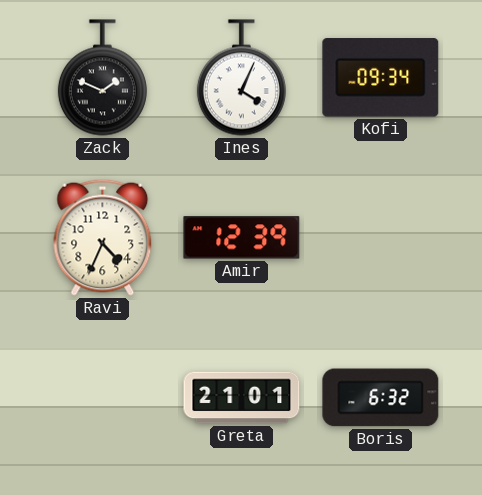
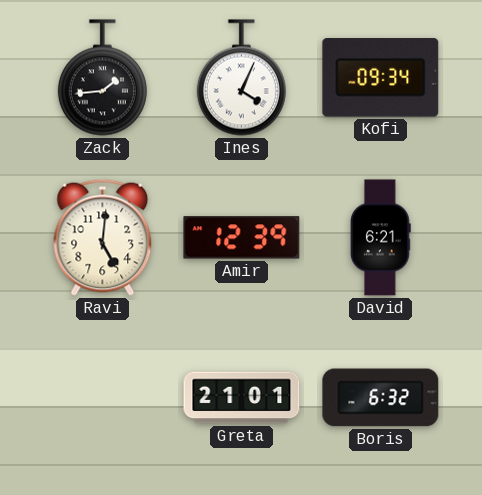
Zack: 1:49 -> 1:44
Ravi: 4:34 -> 5:01
David: none -> 6:21
